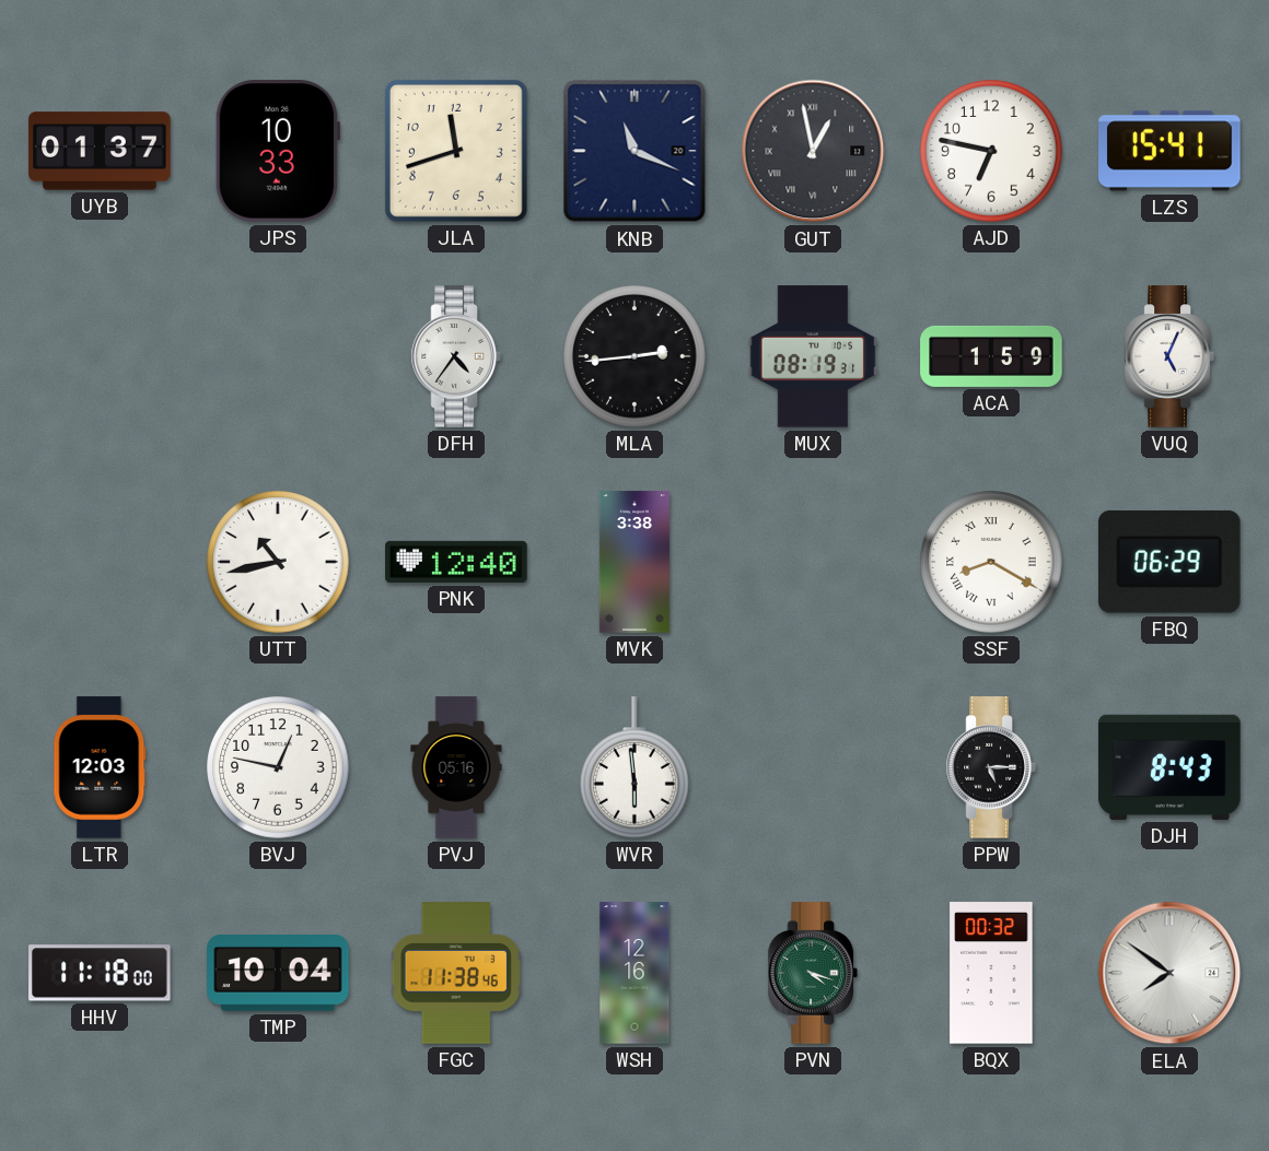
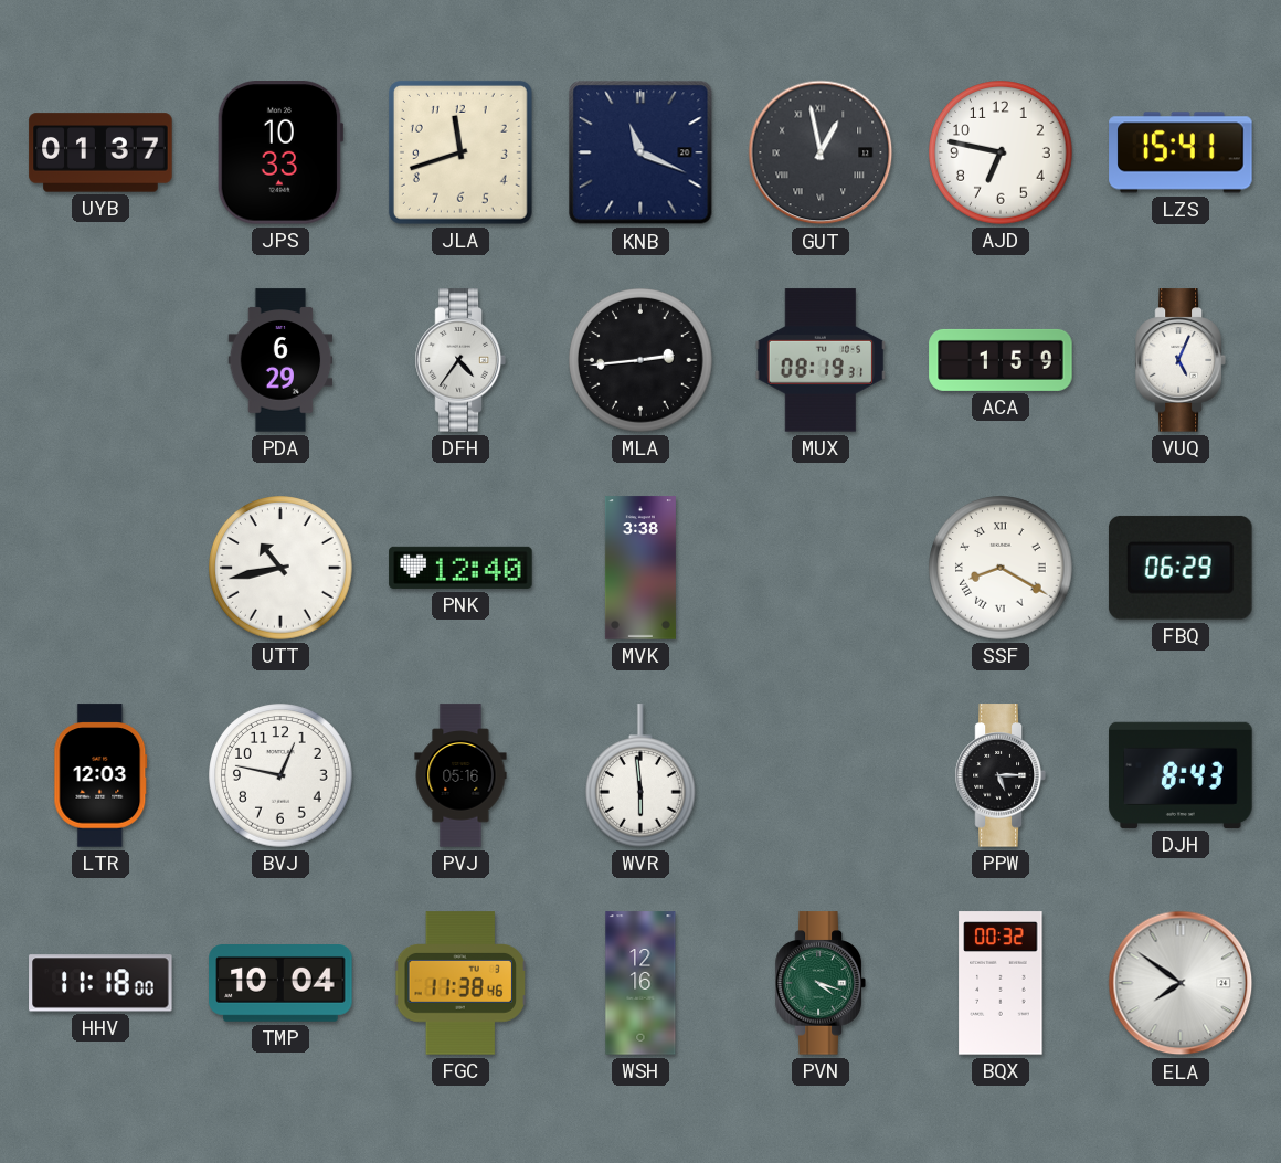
PDA: none -> 6:29
